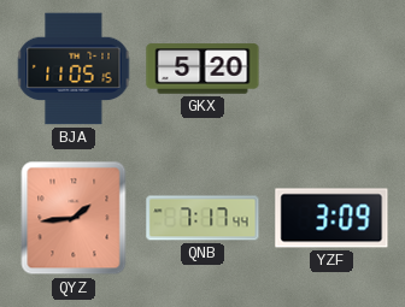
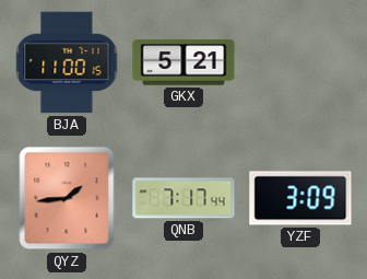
BJA: 11:05 -> 11:00
GKX: 5:20 -> 5:21
